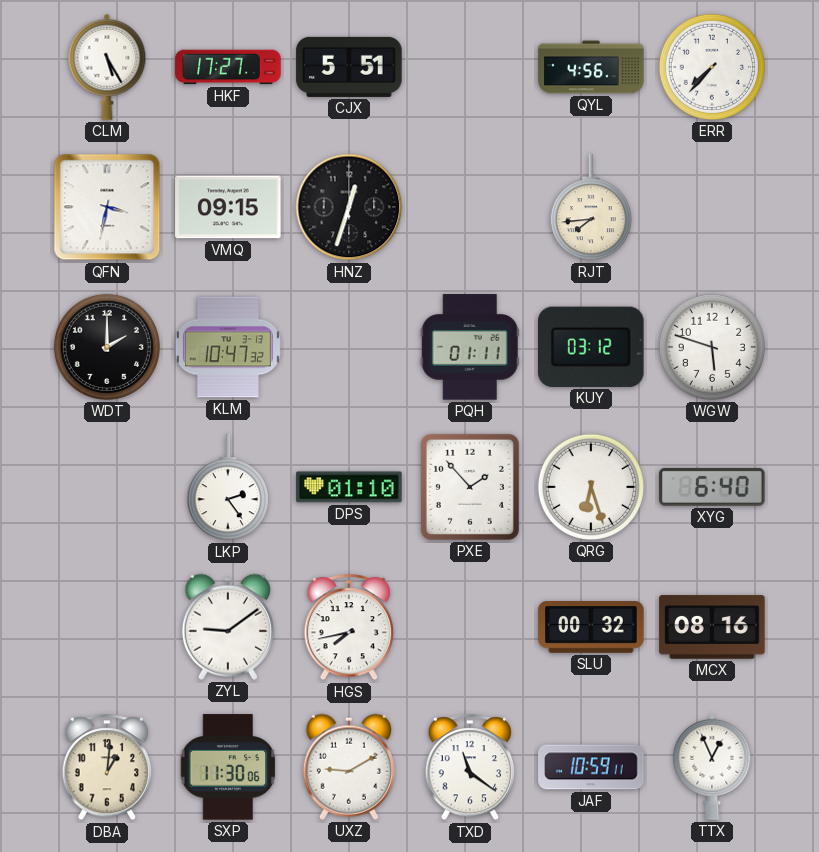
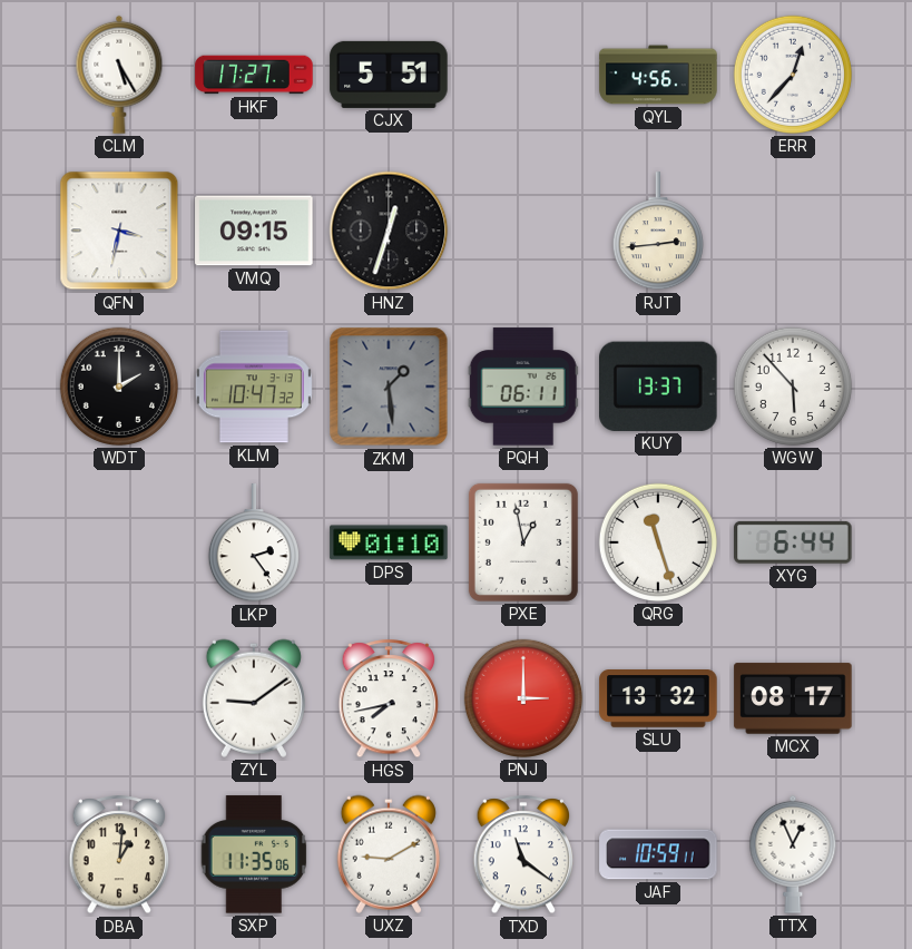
ERR: 7:37 -> 12:37
RJT: 7:44 -> 2:44
ZKM: none -> 1:29
PQH: 01:11 -> 06:11
KUY: 03:12 -> 13:37
WGW: 5:48 -> 5:53
PXE: 1:53 -> 12:58
QRG: 6:27 -> 11:27
XYG: 6:40 -> 6:44
PNJ: none -> 3:00
SLU: 00:32 -> 13:32
MCX: 08:16 -> 08:17
SXP: 11:30 -> 11:35
